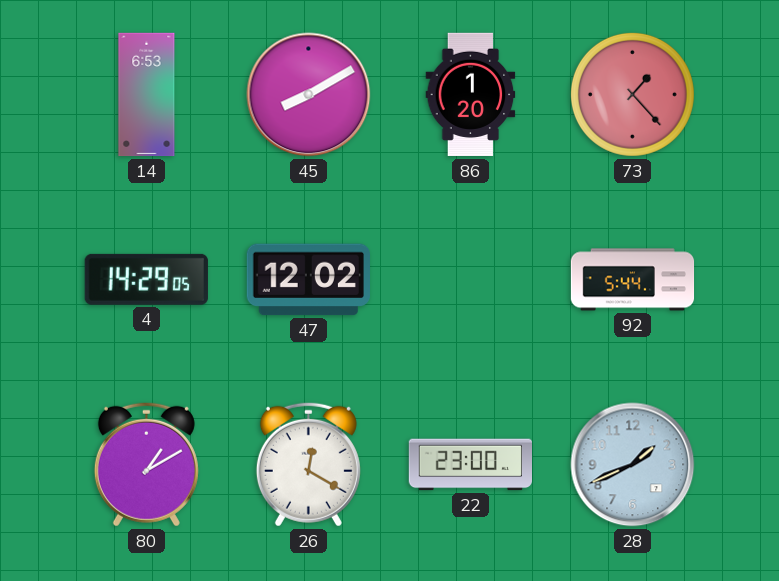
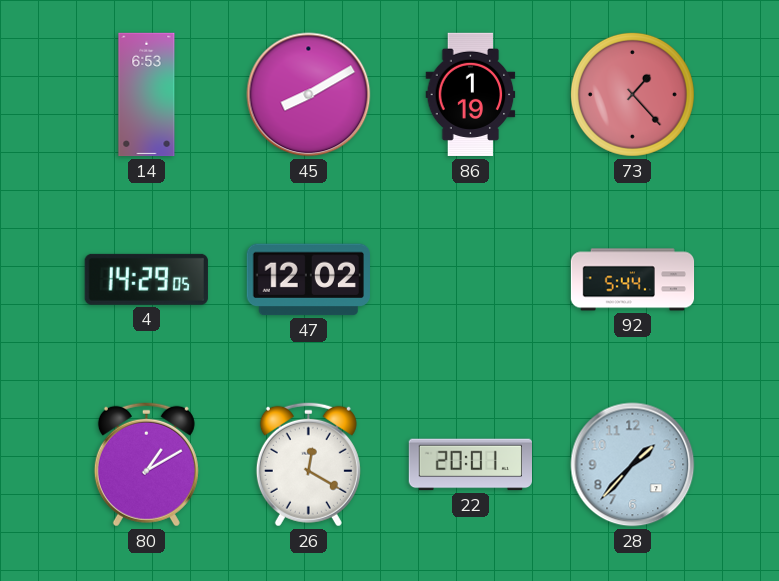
86: 1:20 -> 1:19
22: 23:00 -> 20:01
28: 1:41 -> 1:37
